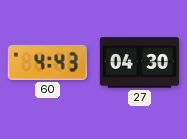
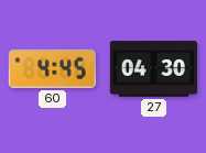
60: 4:43 -> 4:45
